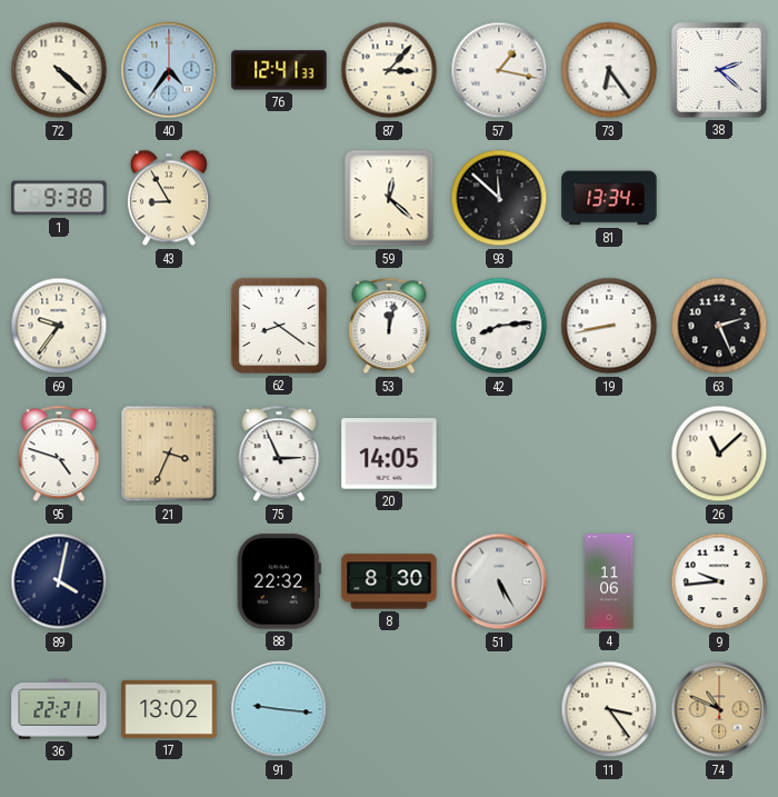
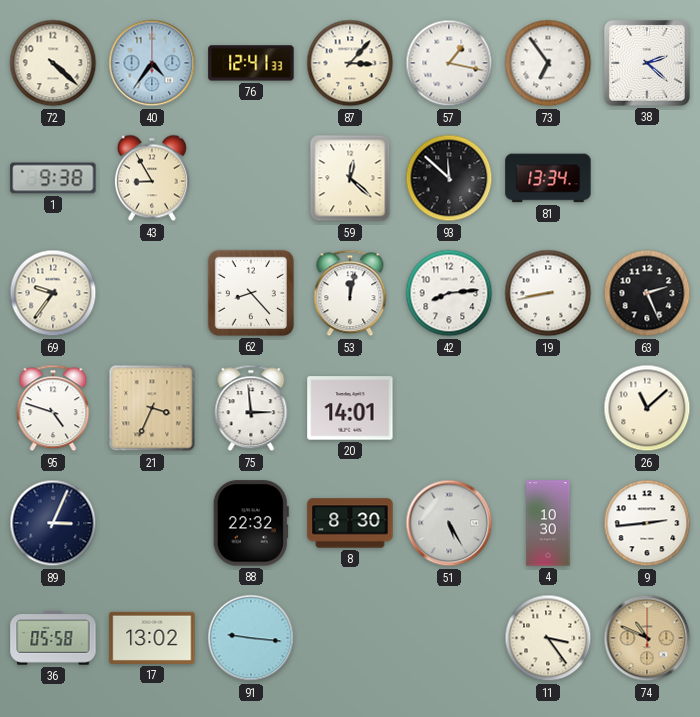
73: 6:24 -> 6:54
62: 8:21 -> 8:23
75: 2:56 -> 2:59
20: 14:05 -> 14:01
89: 4:02 -> 3:04
4: 11:06 -> 10:30
9: 9:44 -> 2:44
36: 22:21 -> 05:58
